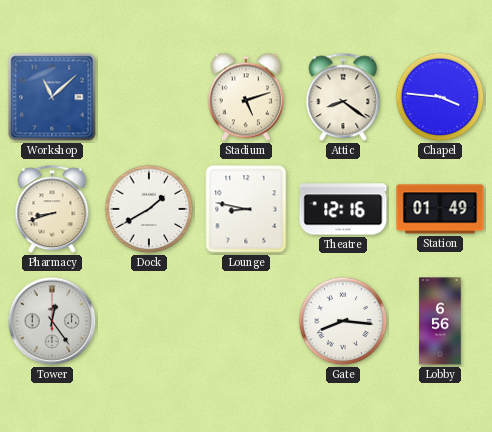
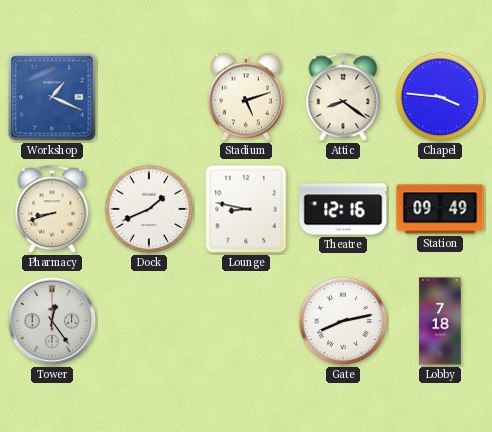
Workshop: 11:08 -> 1:19
Dock: 1:40 -> 1:41
Station: 01:49 -> 09:49
Gate: 8:16 -> 8:13
Lobby: 6:56 -> 7:18
